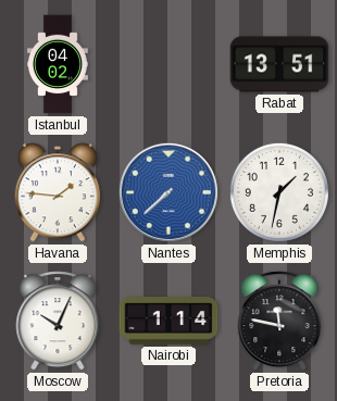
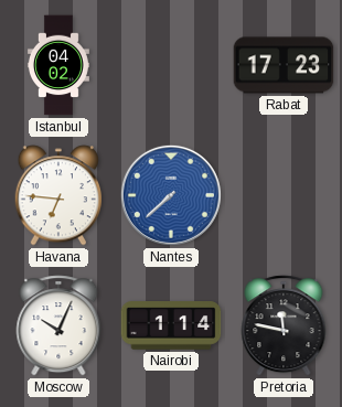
Rabat: 13:51 -> 17:23
Havana: 1:46 -> 6:46
Memphis: 1:32 -> none
